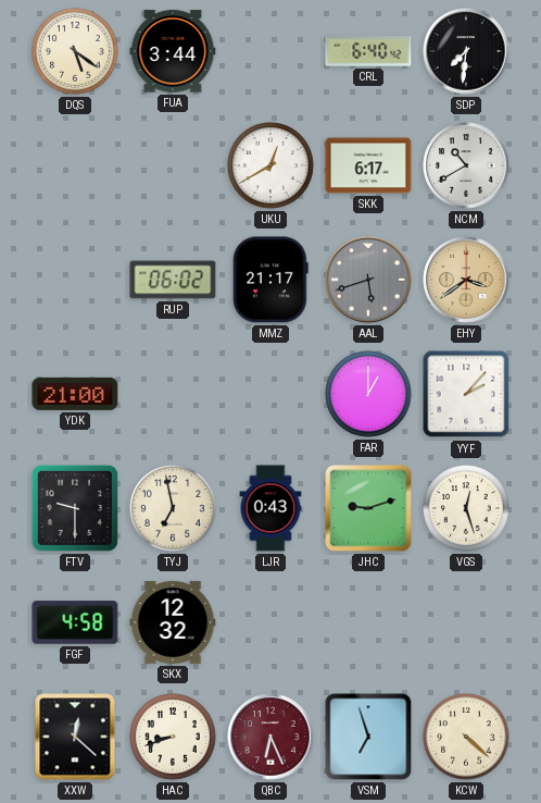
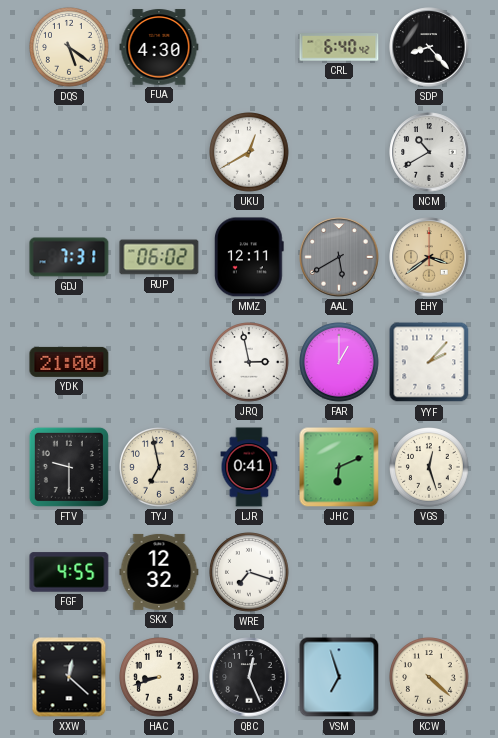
FUA: 3:44 -> 4:30
SDP: 7:31 -> 8:23
SKK: 6:17 -> none
GDJ: none -> 7:31
MMZ: 21:17 -> 12:11
AAL: 5:42 -> 5:40
JRQ: none -> 2:58
LJR: 0:43 -> 0:41
JHC: 9:12 -> 6:11
FGF: 4:58 -> 4:55
WRE: none -> 7:18
QBC: 6:26 -> 12:26
QBC dial: burgundy -> black
